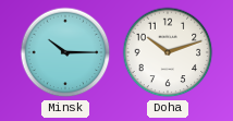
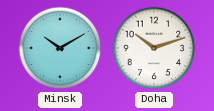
Minsk: 10:15 -> 10:10
